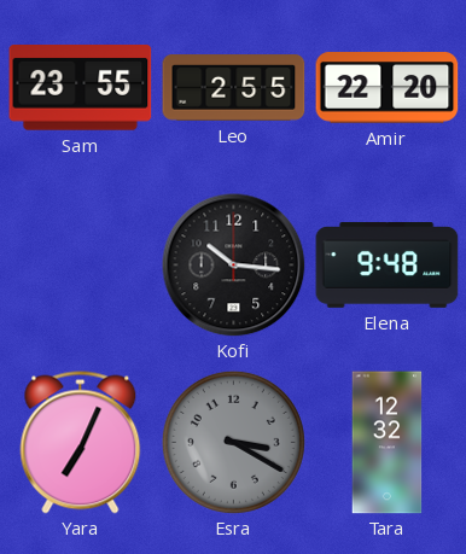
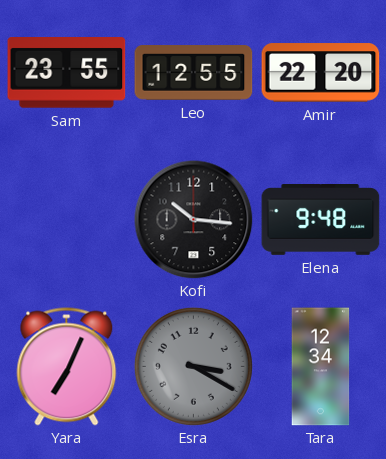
Leo: 2:55 -> 12:55
Tara: 12:32 -> 12:34
